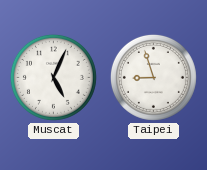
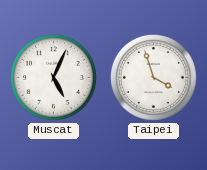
Taipei: 8:57 -> 3:57
